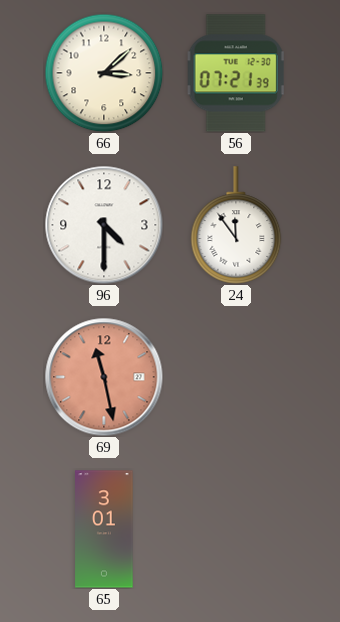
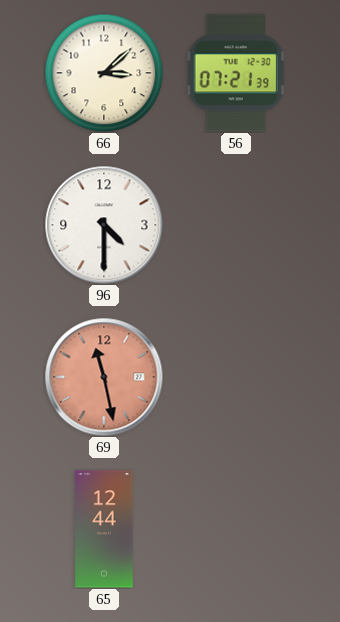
24: 11:54 -> none
65: 3:01 -> 12:44
